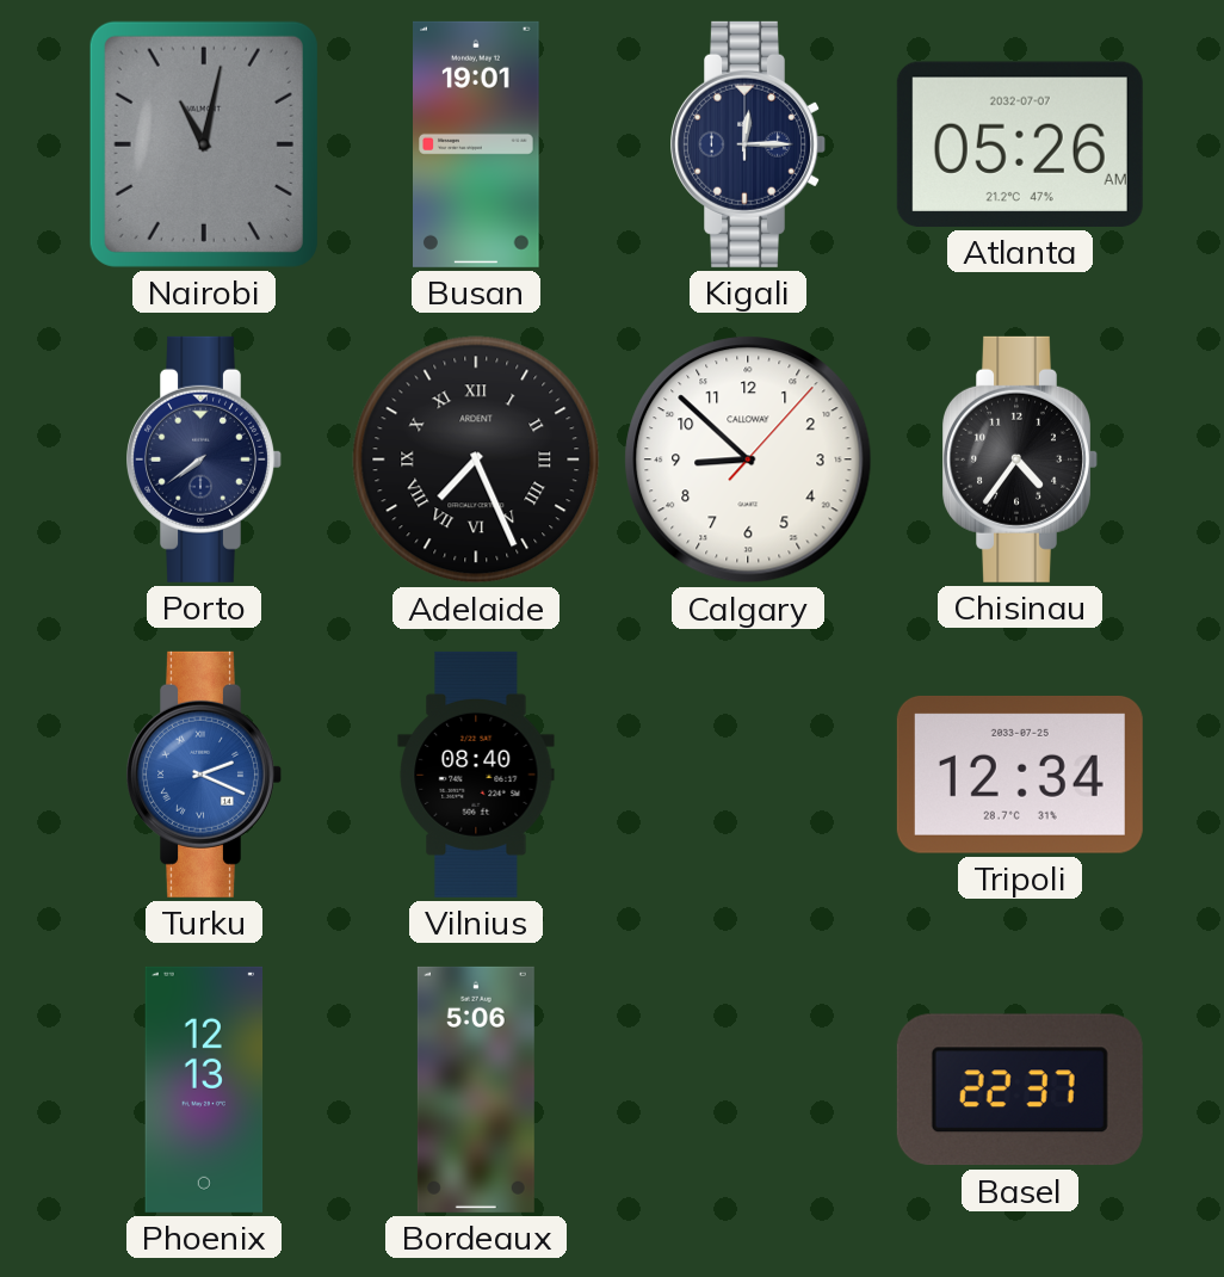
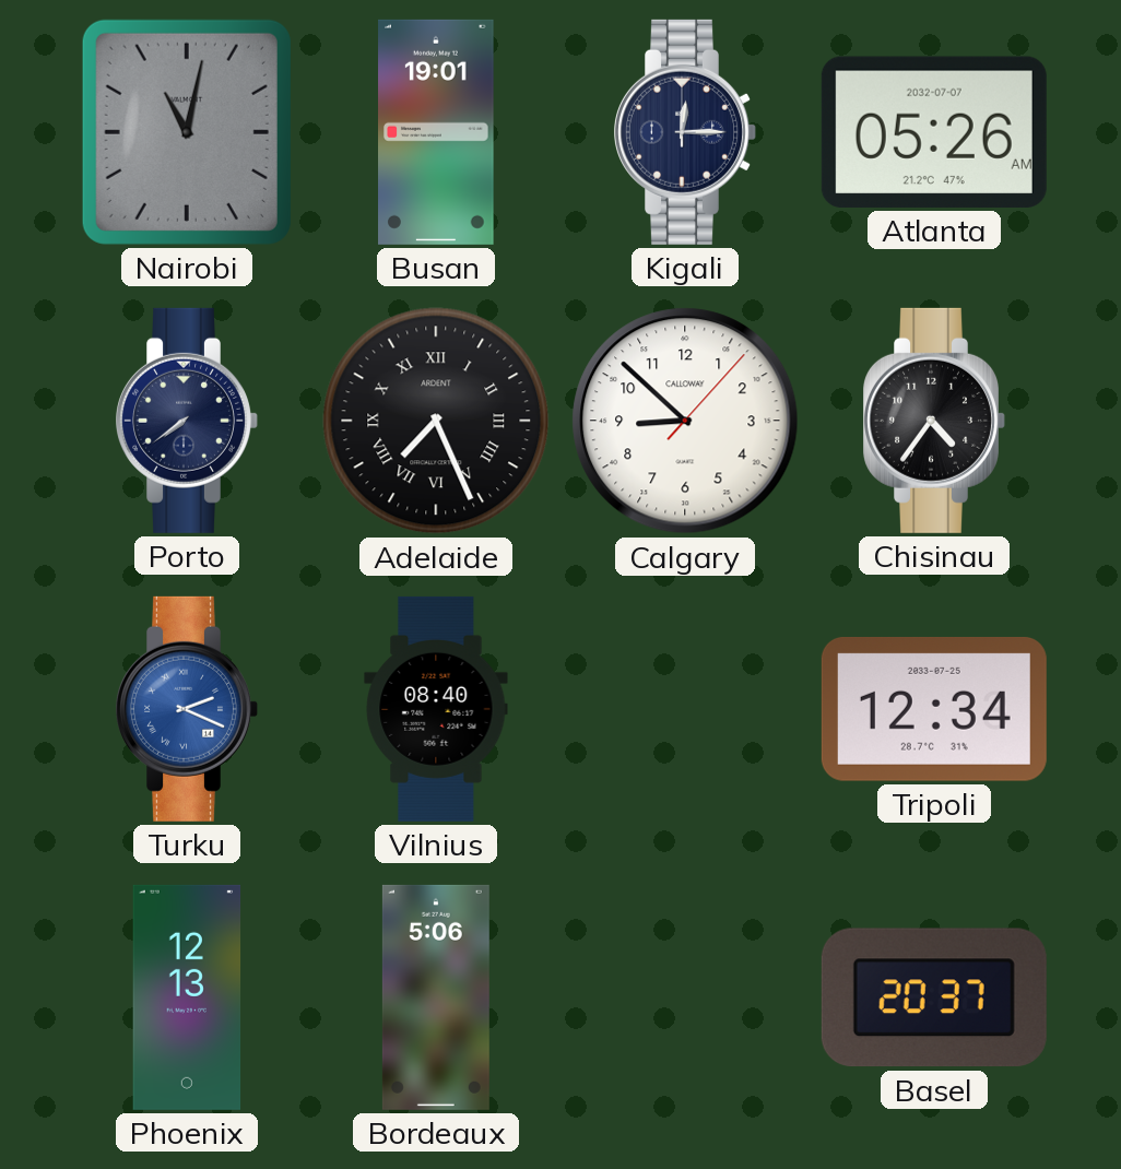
Basel: 22:37 -> 20:37
